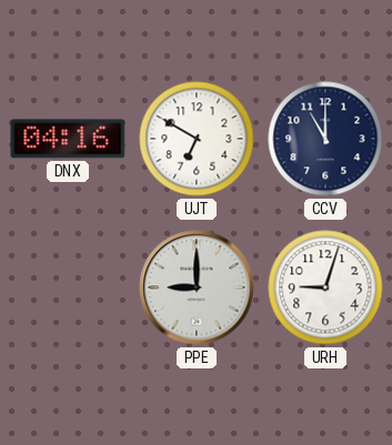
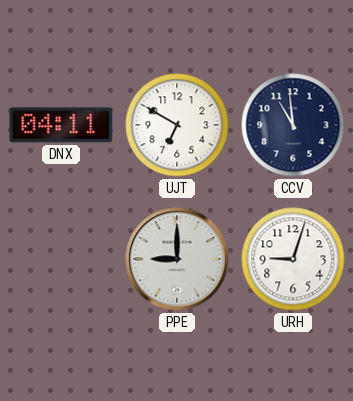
DNX: 04:16 -> 04:11
CCV: 11:00 -> 10:59
